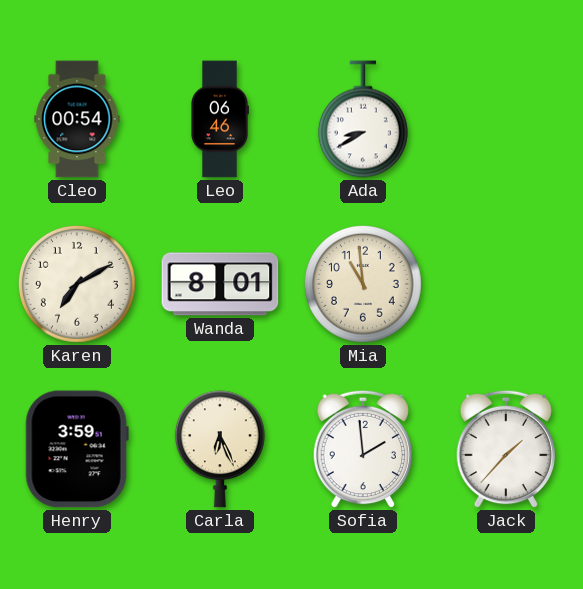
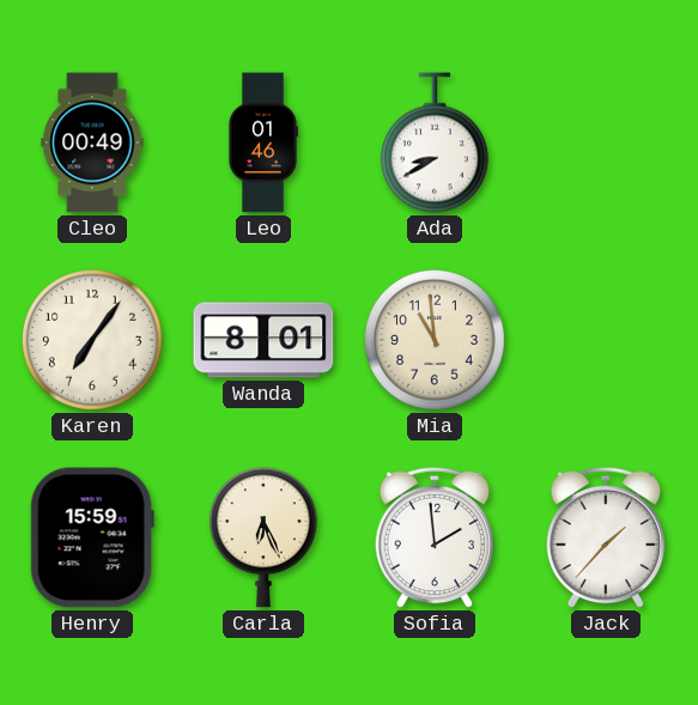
Cleo: 00:54 -> 00:49
Leo: 06:46 -> 01:46
Karen: 7:10 -> 7:06
Henry: 3:59 -> 15:59
